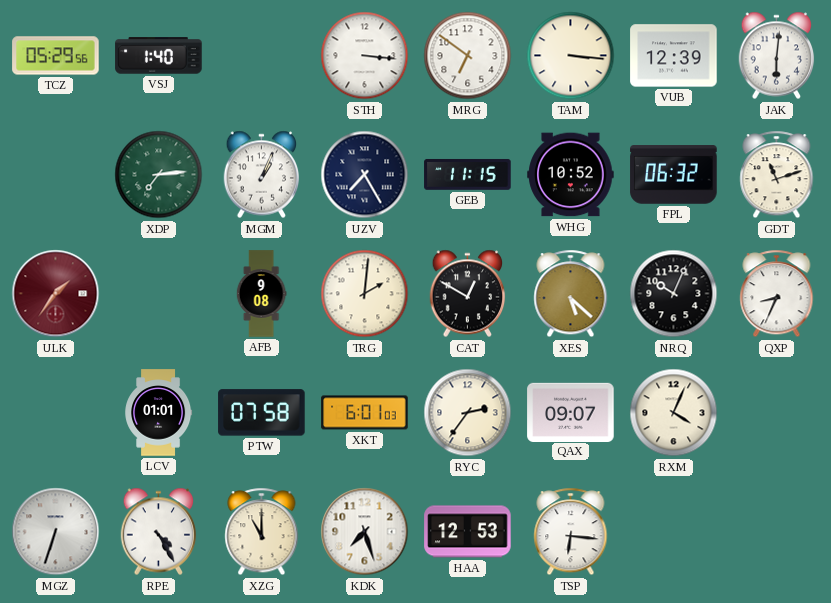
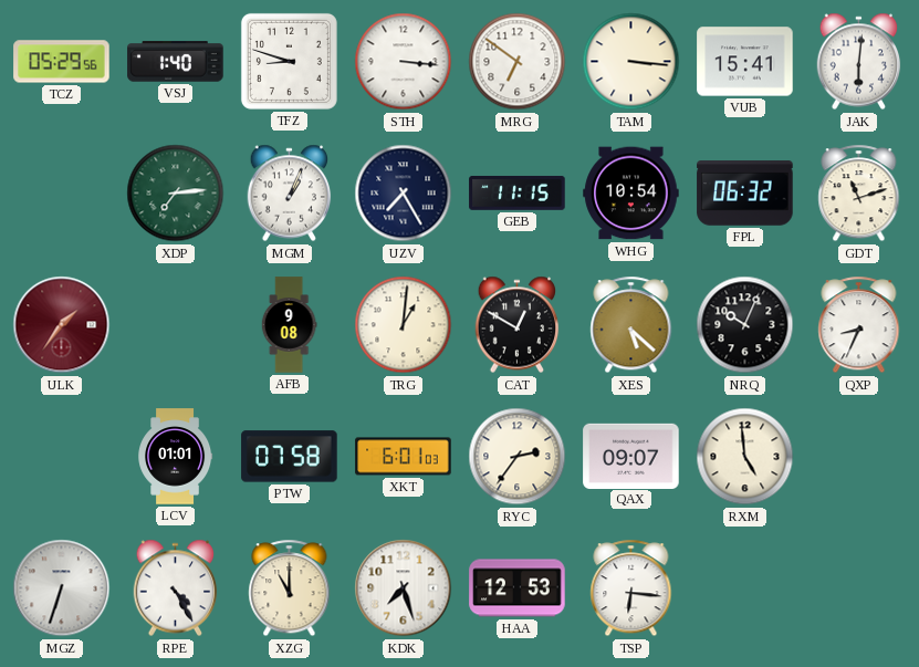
TFZ: none -> 8:48
VUB: 12:39 -> 15:41
WHG: 10:52 -> 10:54
TRG: 2:01 -> 1:01
RXM: 4:04 -> 4:59
